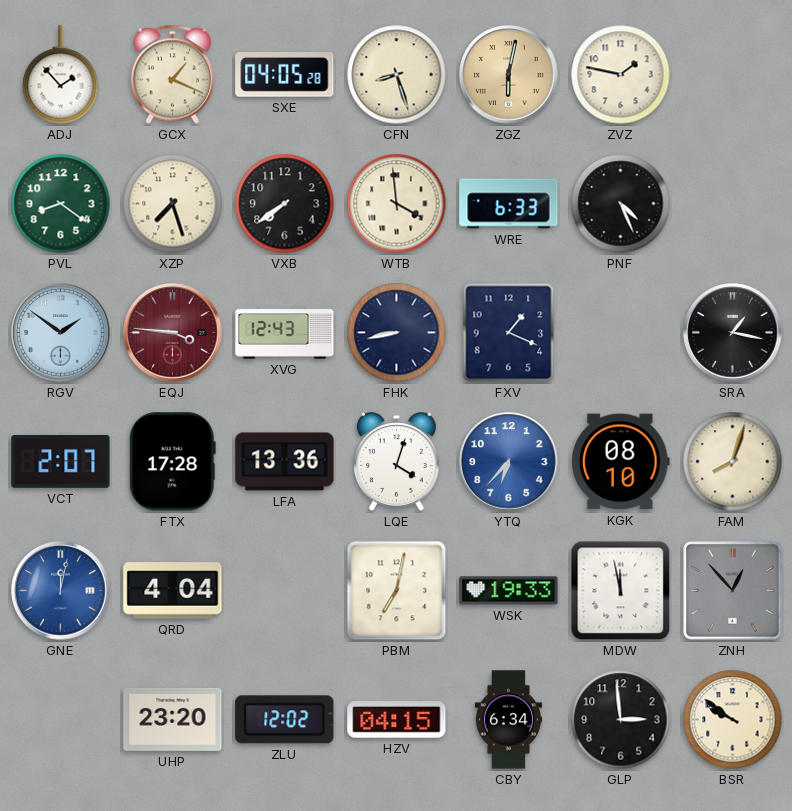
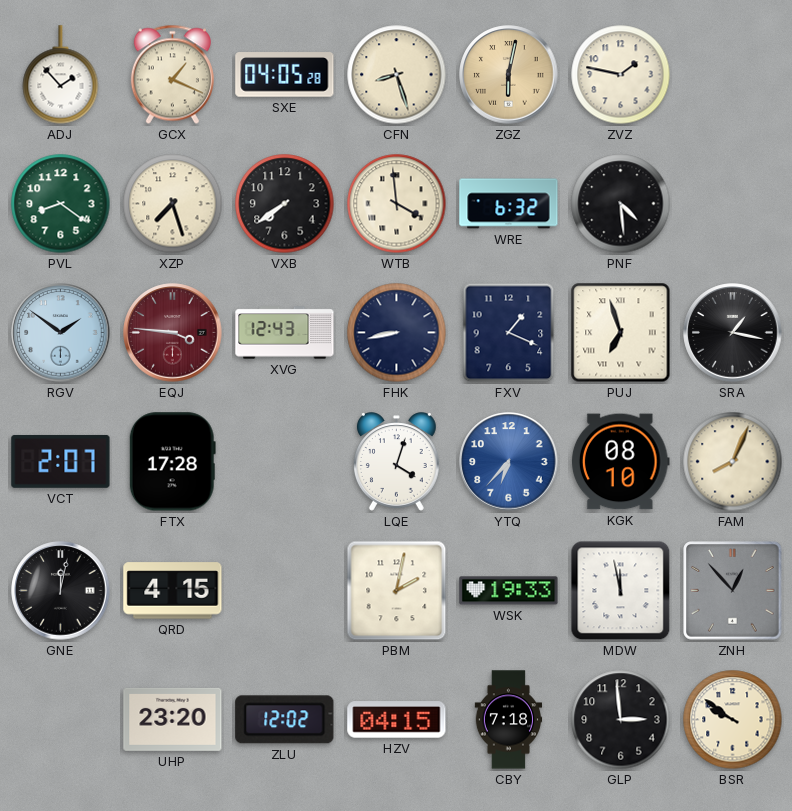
WRE: 6:33 -> 6:32
PNF: 4:26 -> 4:29
PUJ: none -> 6:57
LFA: 13:36 -> none
FAM: 8:03 -> 8:04
GNE dial: blue -> black
QRD: 4:04 -> 4:15
PBM: 7:02 -> 2:02
CBY: 6:34 -> 7:18
